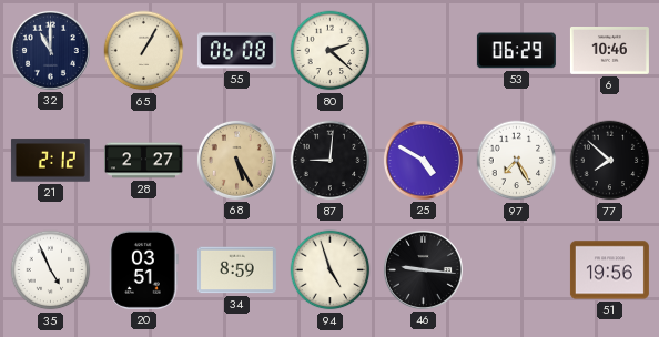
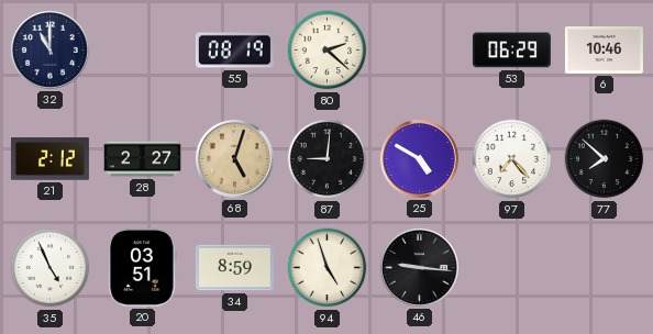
65: 1:05 -> none
55: 06:08 -> 08:19
68: 5:25 -> 5:03
97: 7:25 -> 7:23
51: 19:56 -> none
